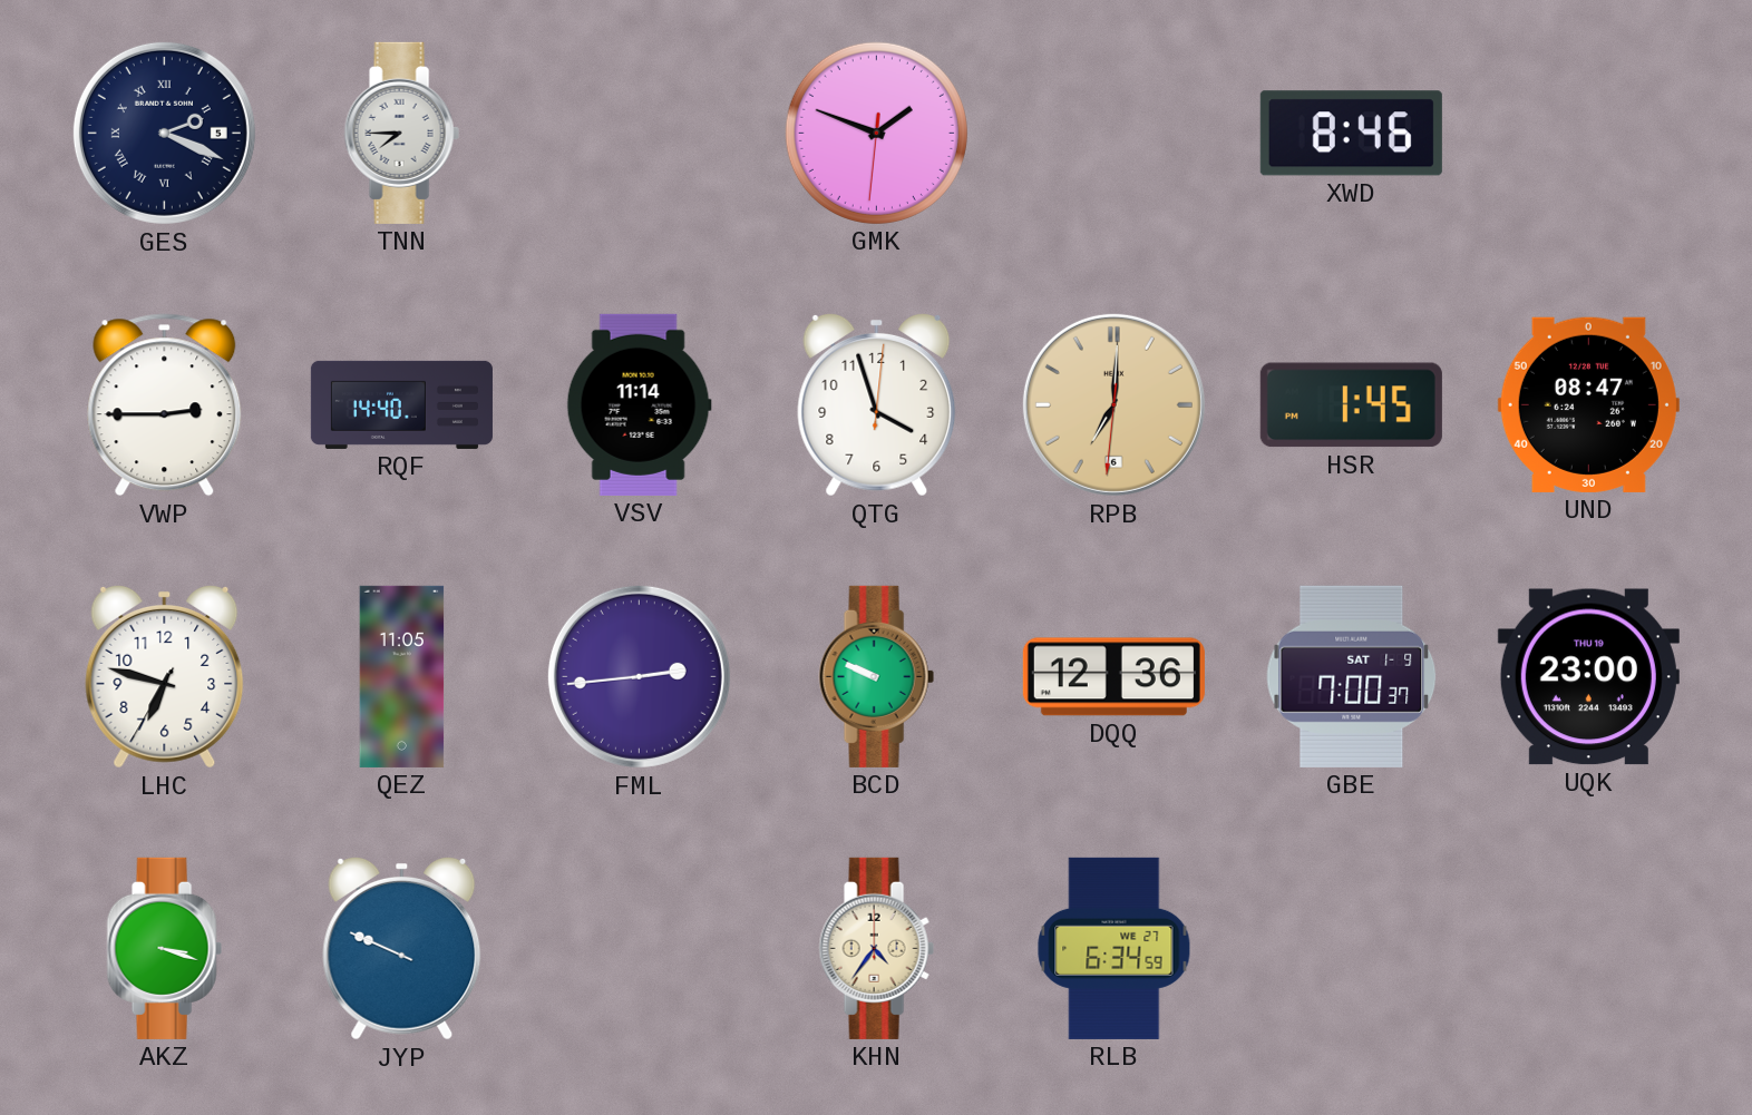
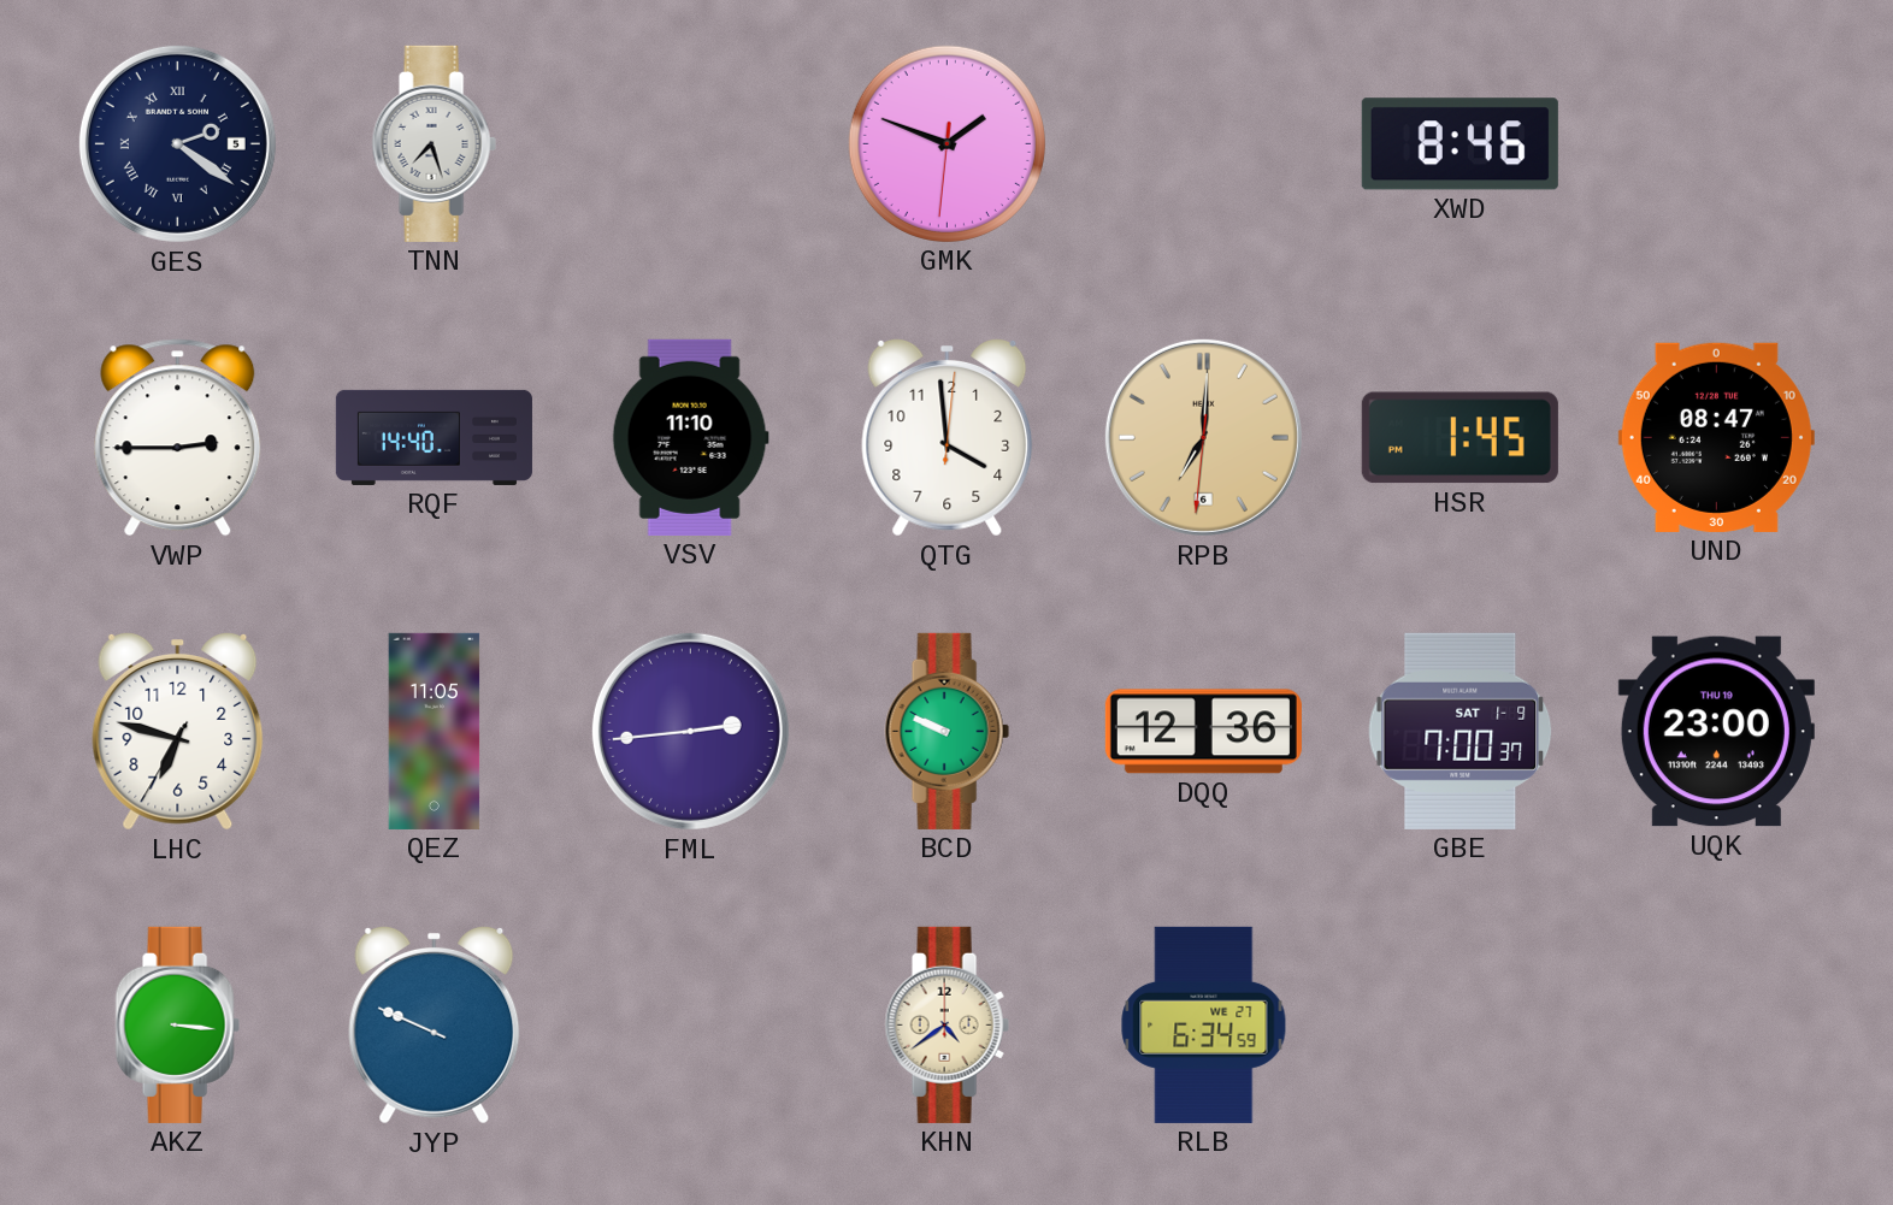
GES: 2:19 -> 2:21
TNN: 7:45 -> 7:27
VSV: 11:14 -> 11:10
QTG: 3:57 -> 3:59
AKZ: 3:18 -> 3:16
KHN: 4:36 -> 4:39
